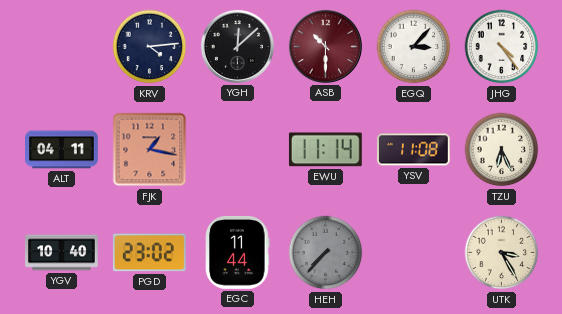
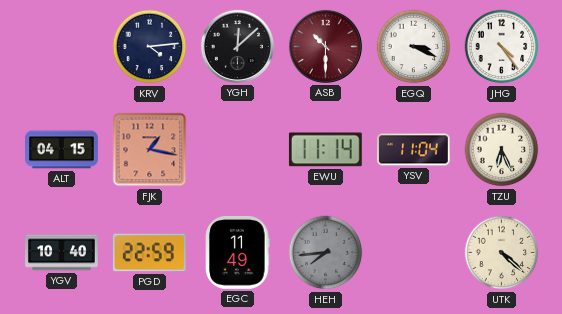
EGQ: 3:07 -> 3:19
ALT: 04:11 -> 04:15
YSV: 11:08 -> 11:04
PGD: 23:02 -> 22:59
EGC: 11:44 -> 11:49
HEH: 7:37 -> 7:44
UTK: 3:25 -> 4:22
